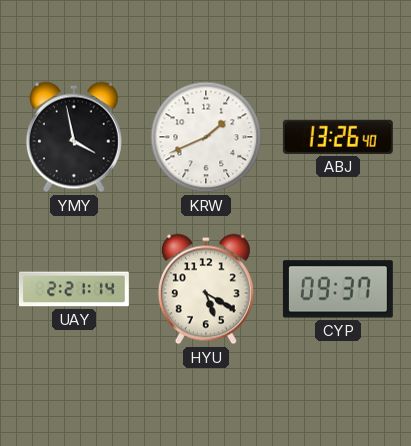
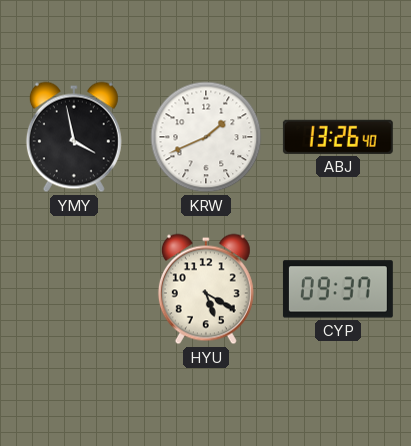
UAY: 2:21 -> none
